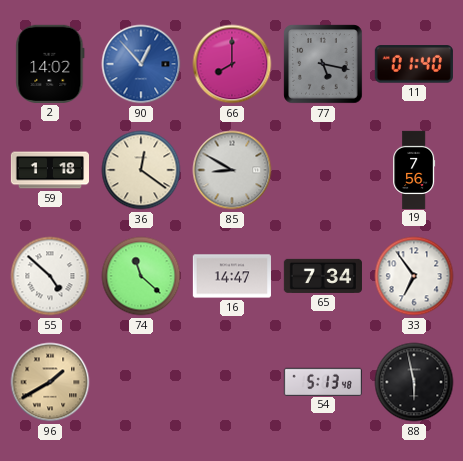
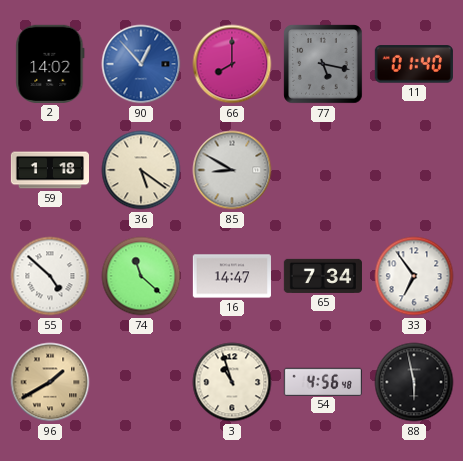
36: 12:21 -> 5:21
19: 7:56 -> none
3: none -> 10:57
54: 5:13 -> 4:56
